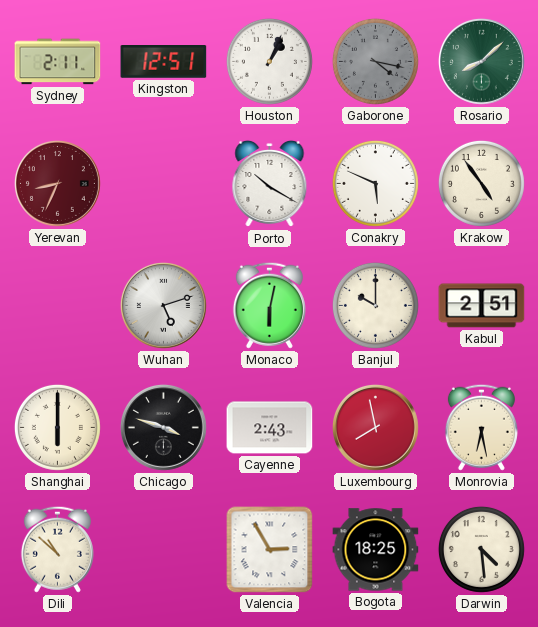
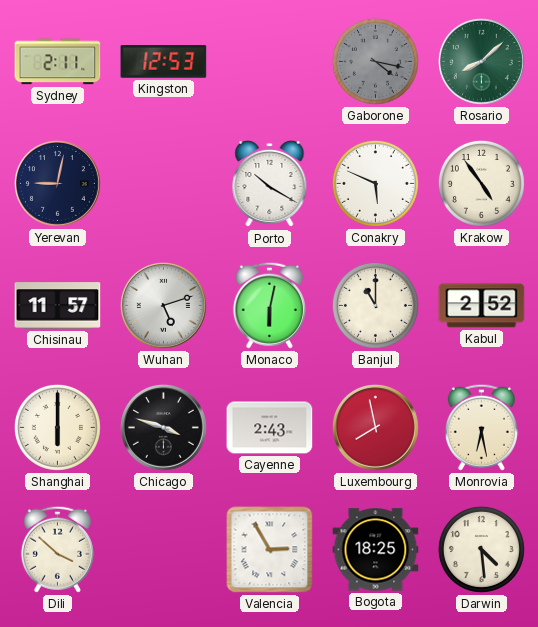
Kingston: 12:51 -> 12:53
Houston: 1:04 -> none
Yerevan: 8:34 -> 9:02
Yerevan dial: burgundy -> navy
Chisinau: none -> 11:57
Banjul: 10:00 -> 11:00
Kabul: 2:51 -> 2:52
Dili: 10:52 -> 3:52
